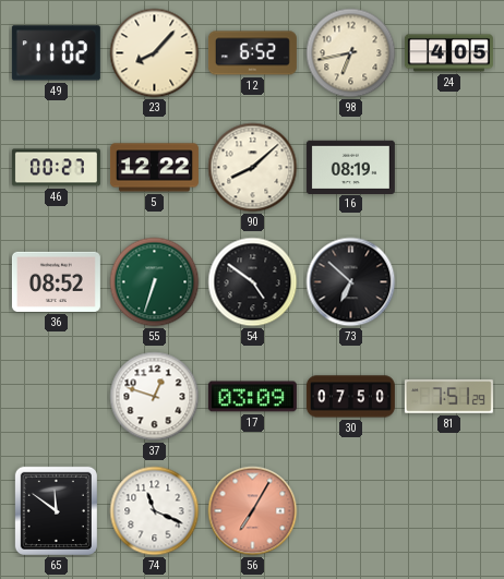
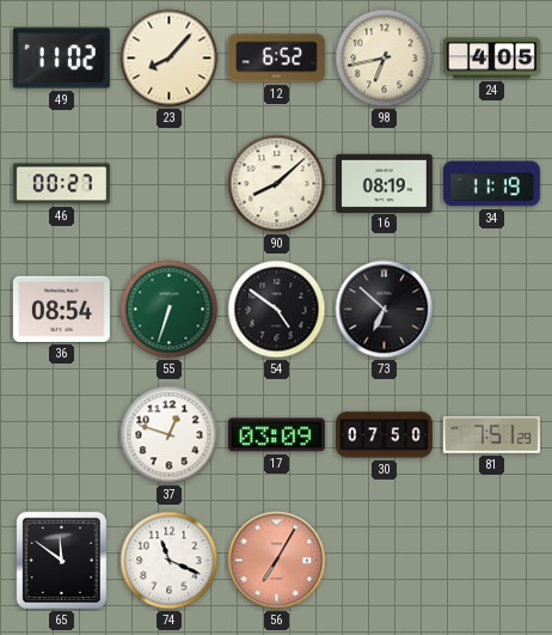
5: 12:22 -> none
34: none -> 11:19
36: 08:52 -> 08:54
